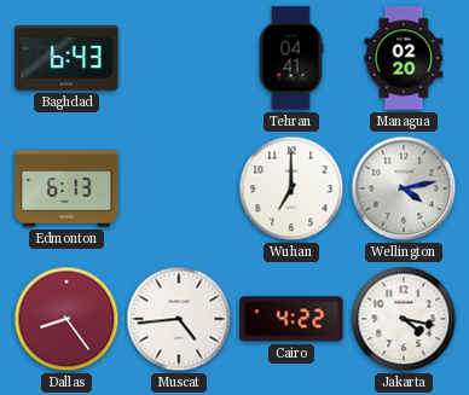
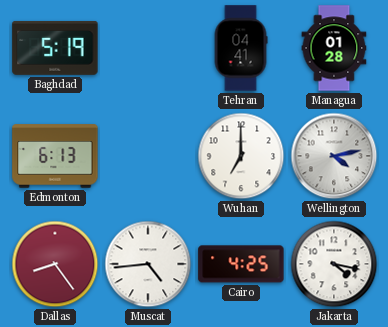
Baghdad: 6:43 -> 5:19
Managua: 02:20 -> 01:28
Cairo: 4:22 -> 4:25
